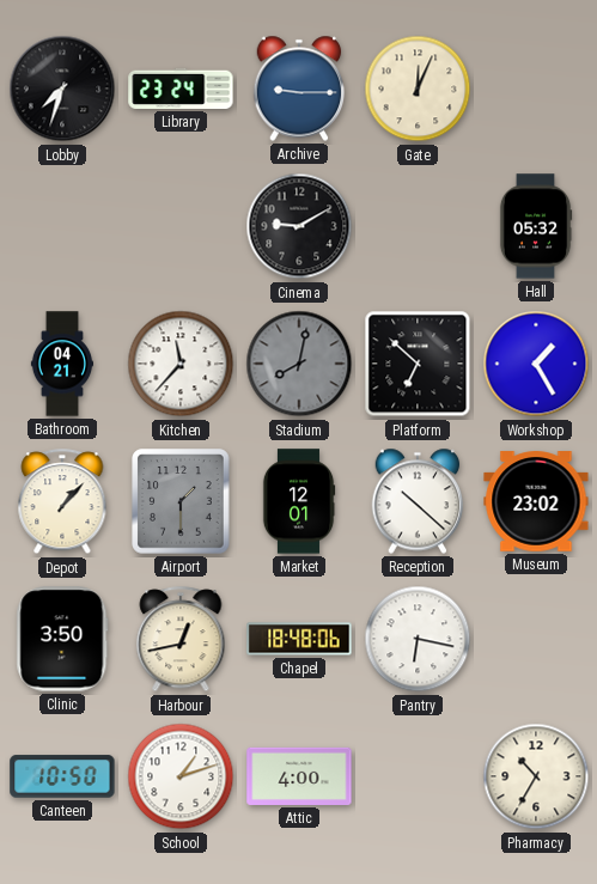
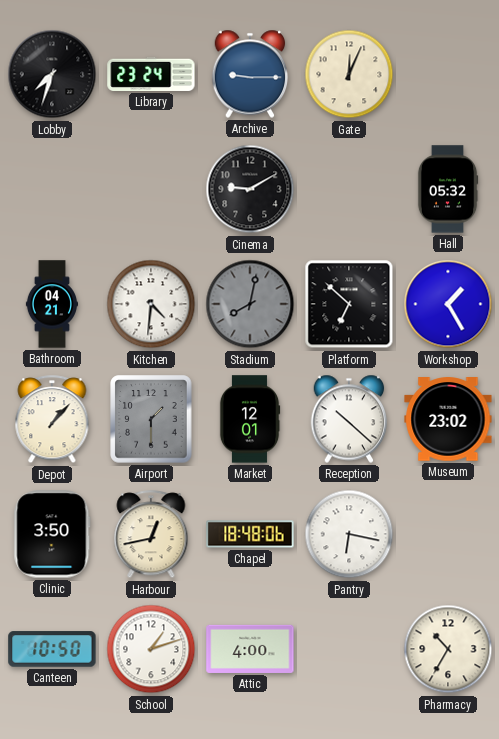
Kitchen: 11:37 -> 4:31
